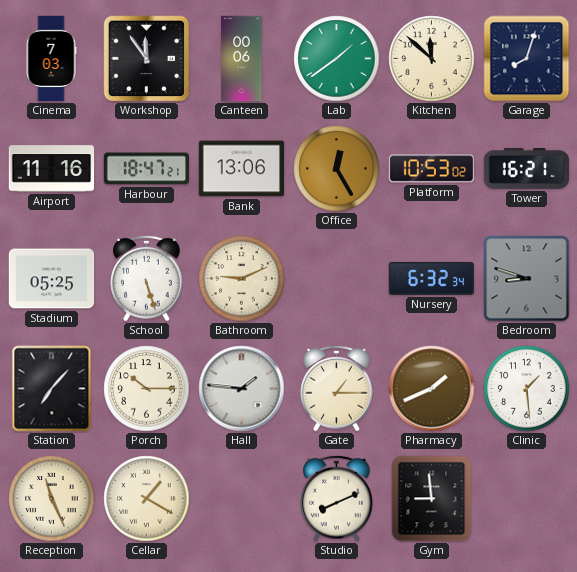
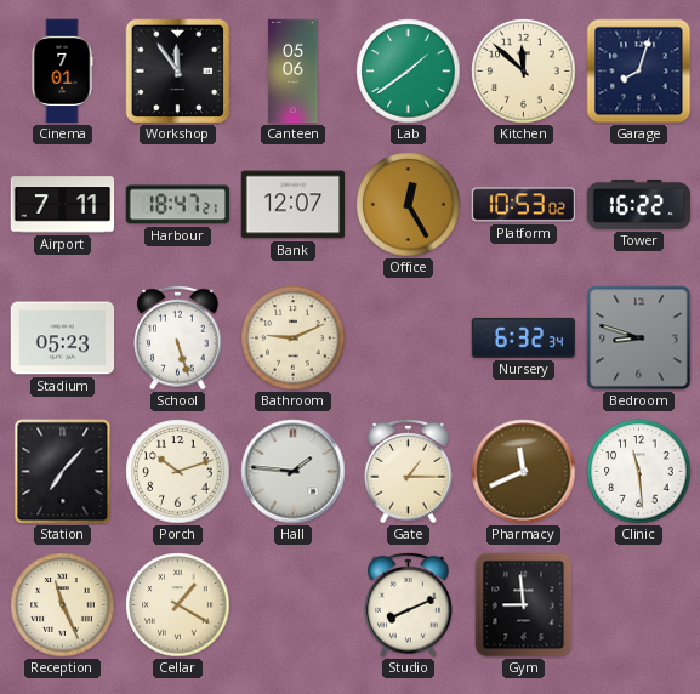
Cinema: 7:03 -> 7:01
Canteen: 00:06 -> 05:06
Airport: 11:16 -> 7:11
Bank: 13:06 -> 12:07
Tower: 16:21 -> 16:22
Stadium: 05:25 -> 05:23
Porch: 10:15 -> 10:12
Pharmacy: 1:41 -> 11:41
Clinic: 1:29 -> 11:29
